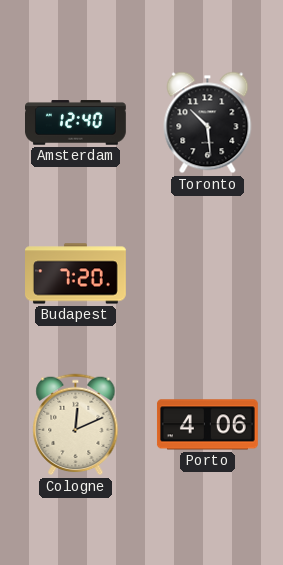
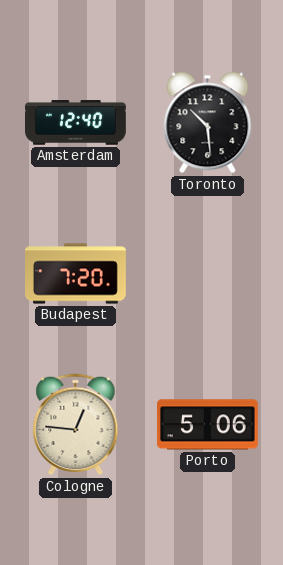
Cologne: 12:11 -> 12:46
Porto: 4:06 -> 5:06
